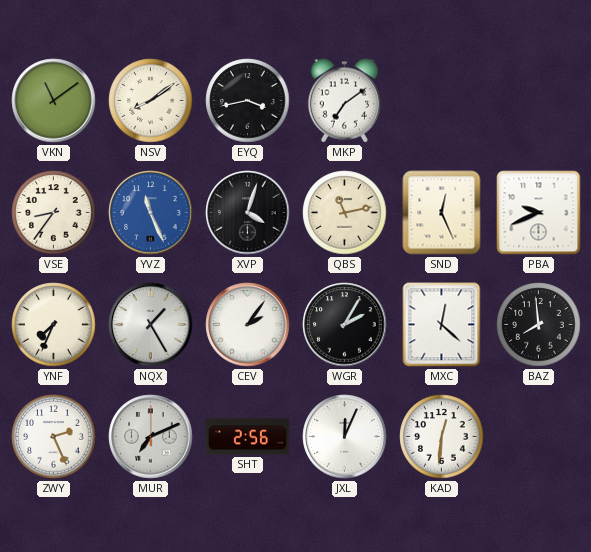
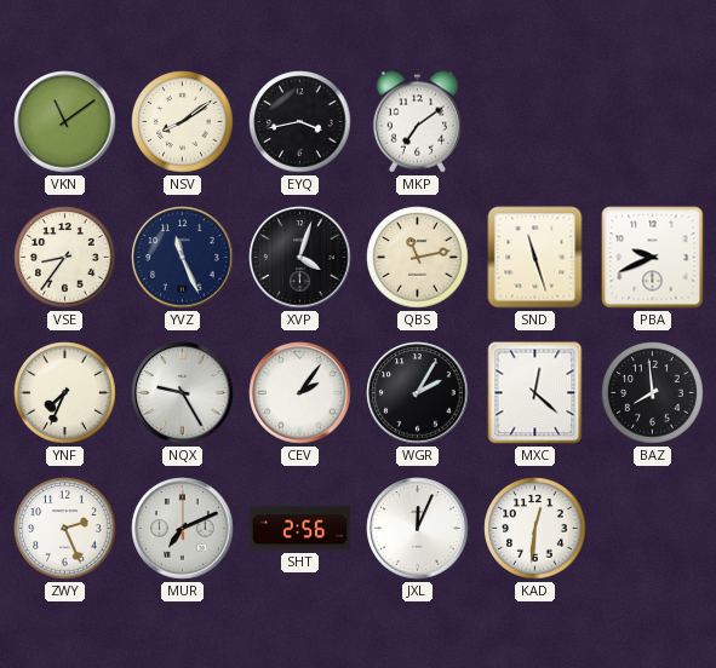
YVZ dial: blue -> navy
SND: 12:26 -> 11:27
NQX: 1:25 -> 9:25
